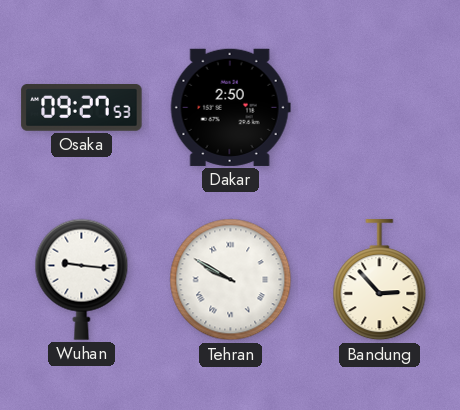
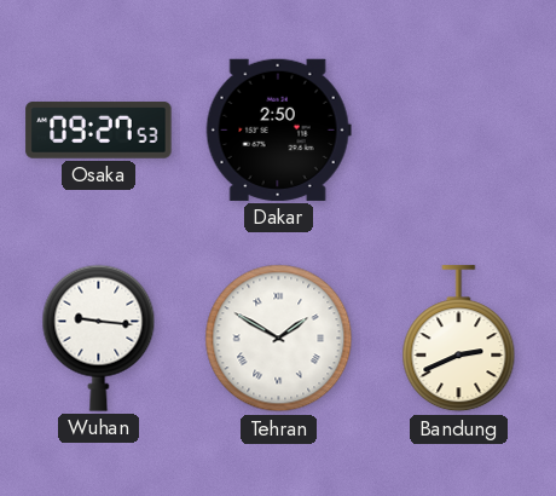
Tehran: 9:50 -> 1:50
Bandung: 2:53 -> 2:41
